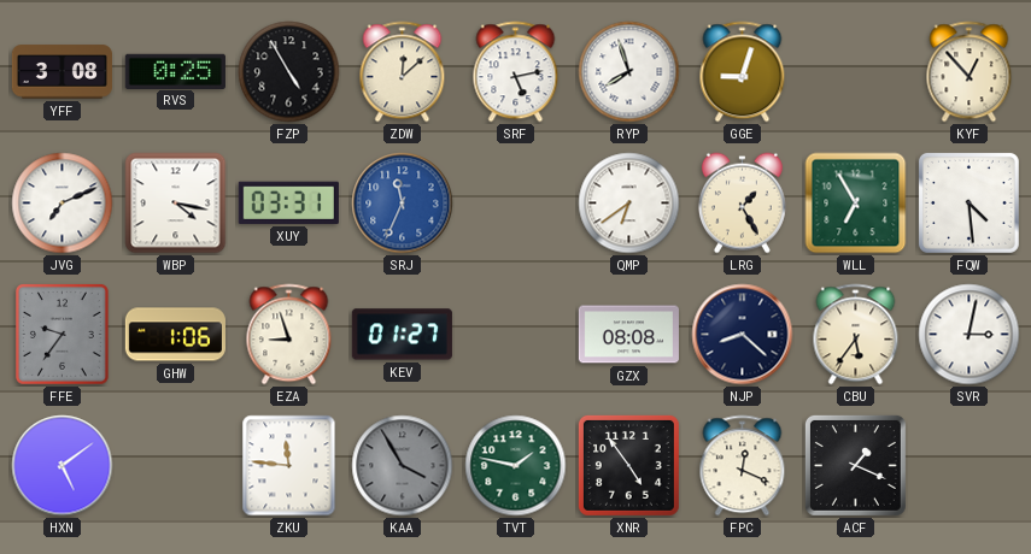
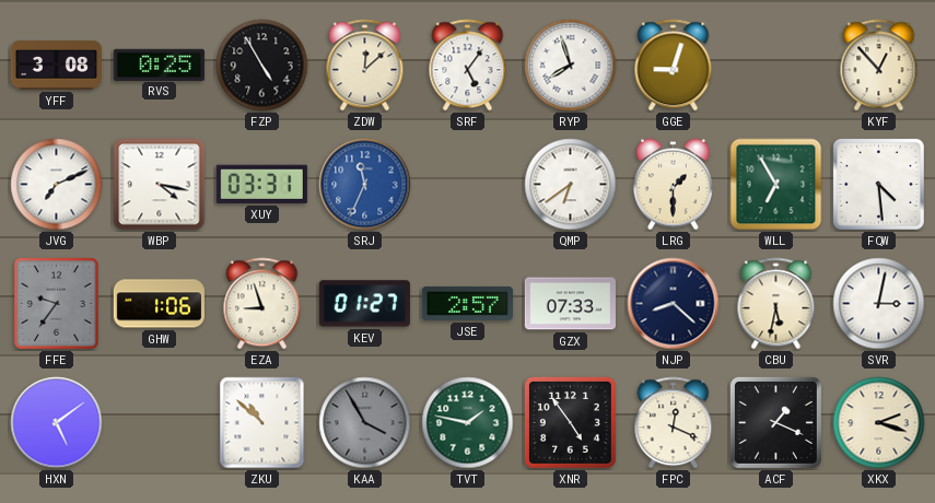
SRF: 5:13 -> 5:06
LRG: 1:25 -> 1:30
JSE: none -> 2:57
GZX: 08:08 -> 07:33
CBU: 5:36 -> 5:32
ZKU: 11:46 -> 10:52
XKX: none -> 2:18
